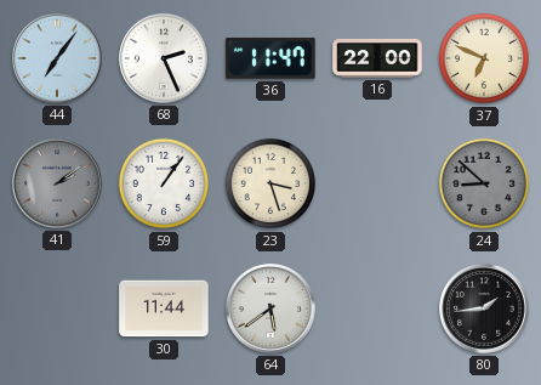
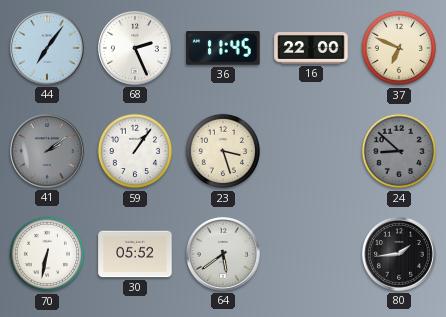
36: 11:47 -> 11:45
70: none -> 6:32
30: 11:44 -> 05:52
